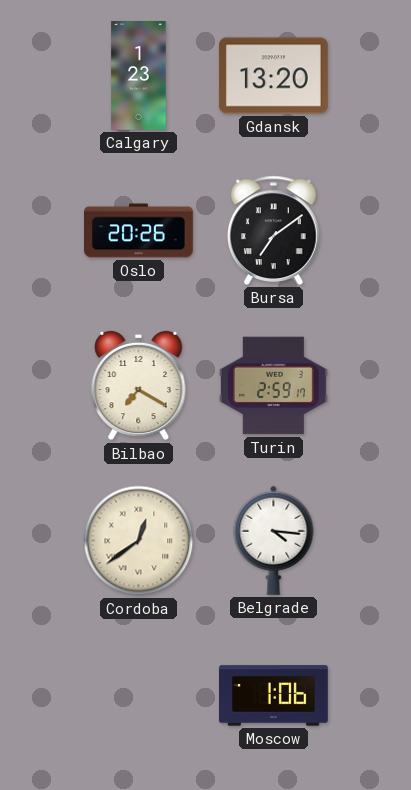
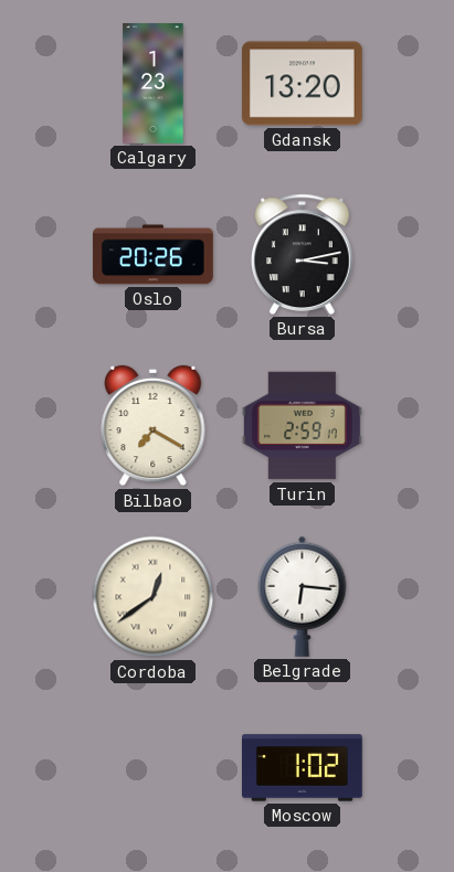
Bursa: 7:09 -> 3:13
Belgrade: 4:16 -> 6:16
Moscow: 1:06 -> 1:02
